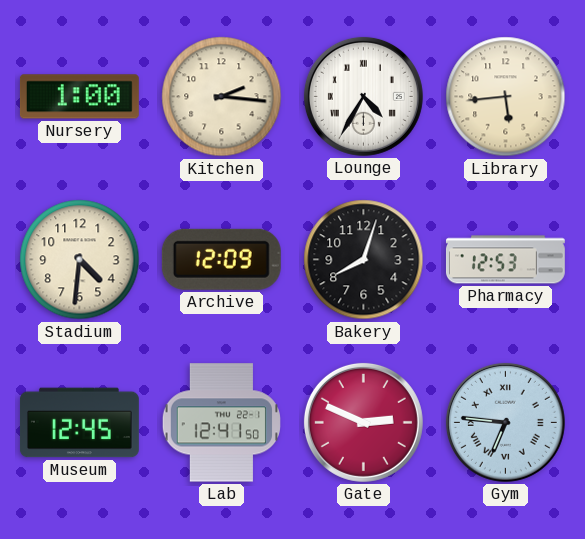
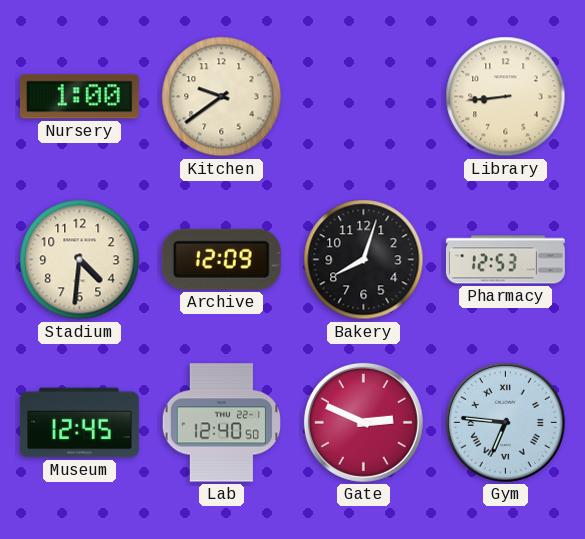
Kitchen: 2:16 -> 9:39
Lounge: 4:35 -> none
Library: 5:44 -> 8:44
Lab: 12:41 -> 12:40
